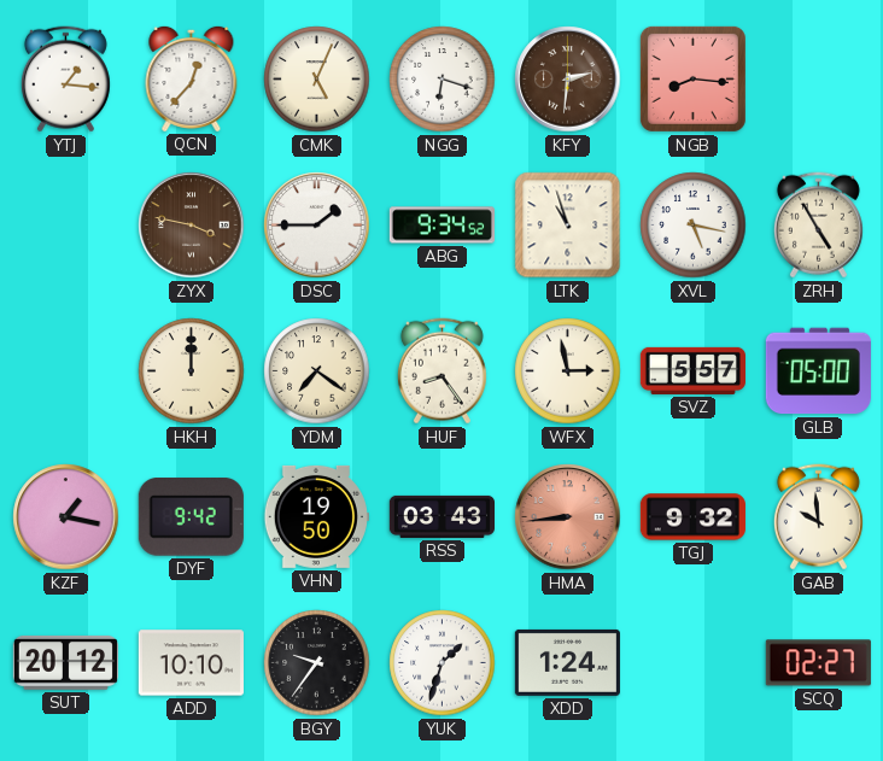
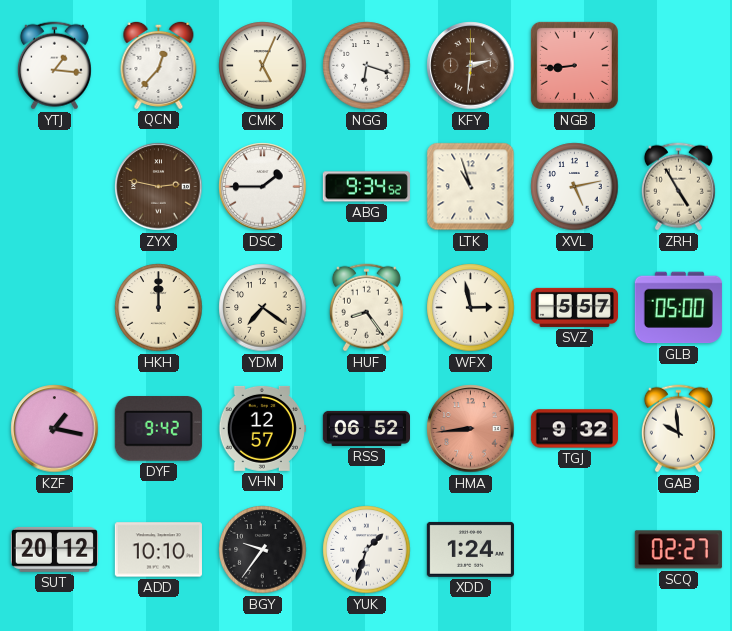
NGB: 8:16 -> 8:44
ZYX: 3:47 -> 2:47
XVL: 5:17 -> 5:13
VHN: 19:50 -> 12:57
RSS: 03:43 -> 06:52
